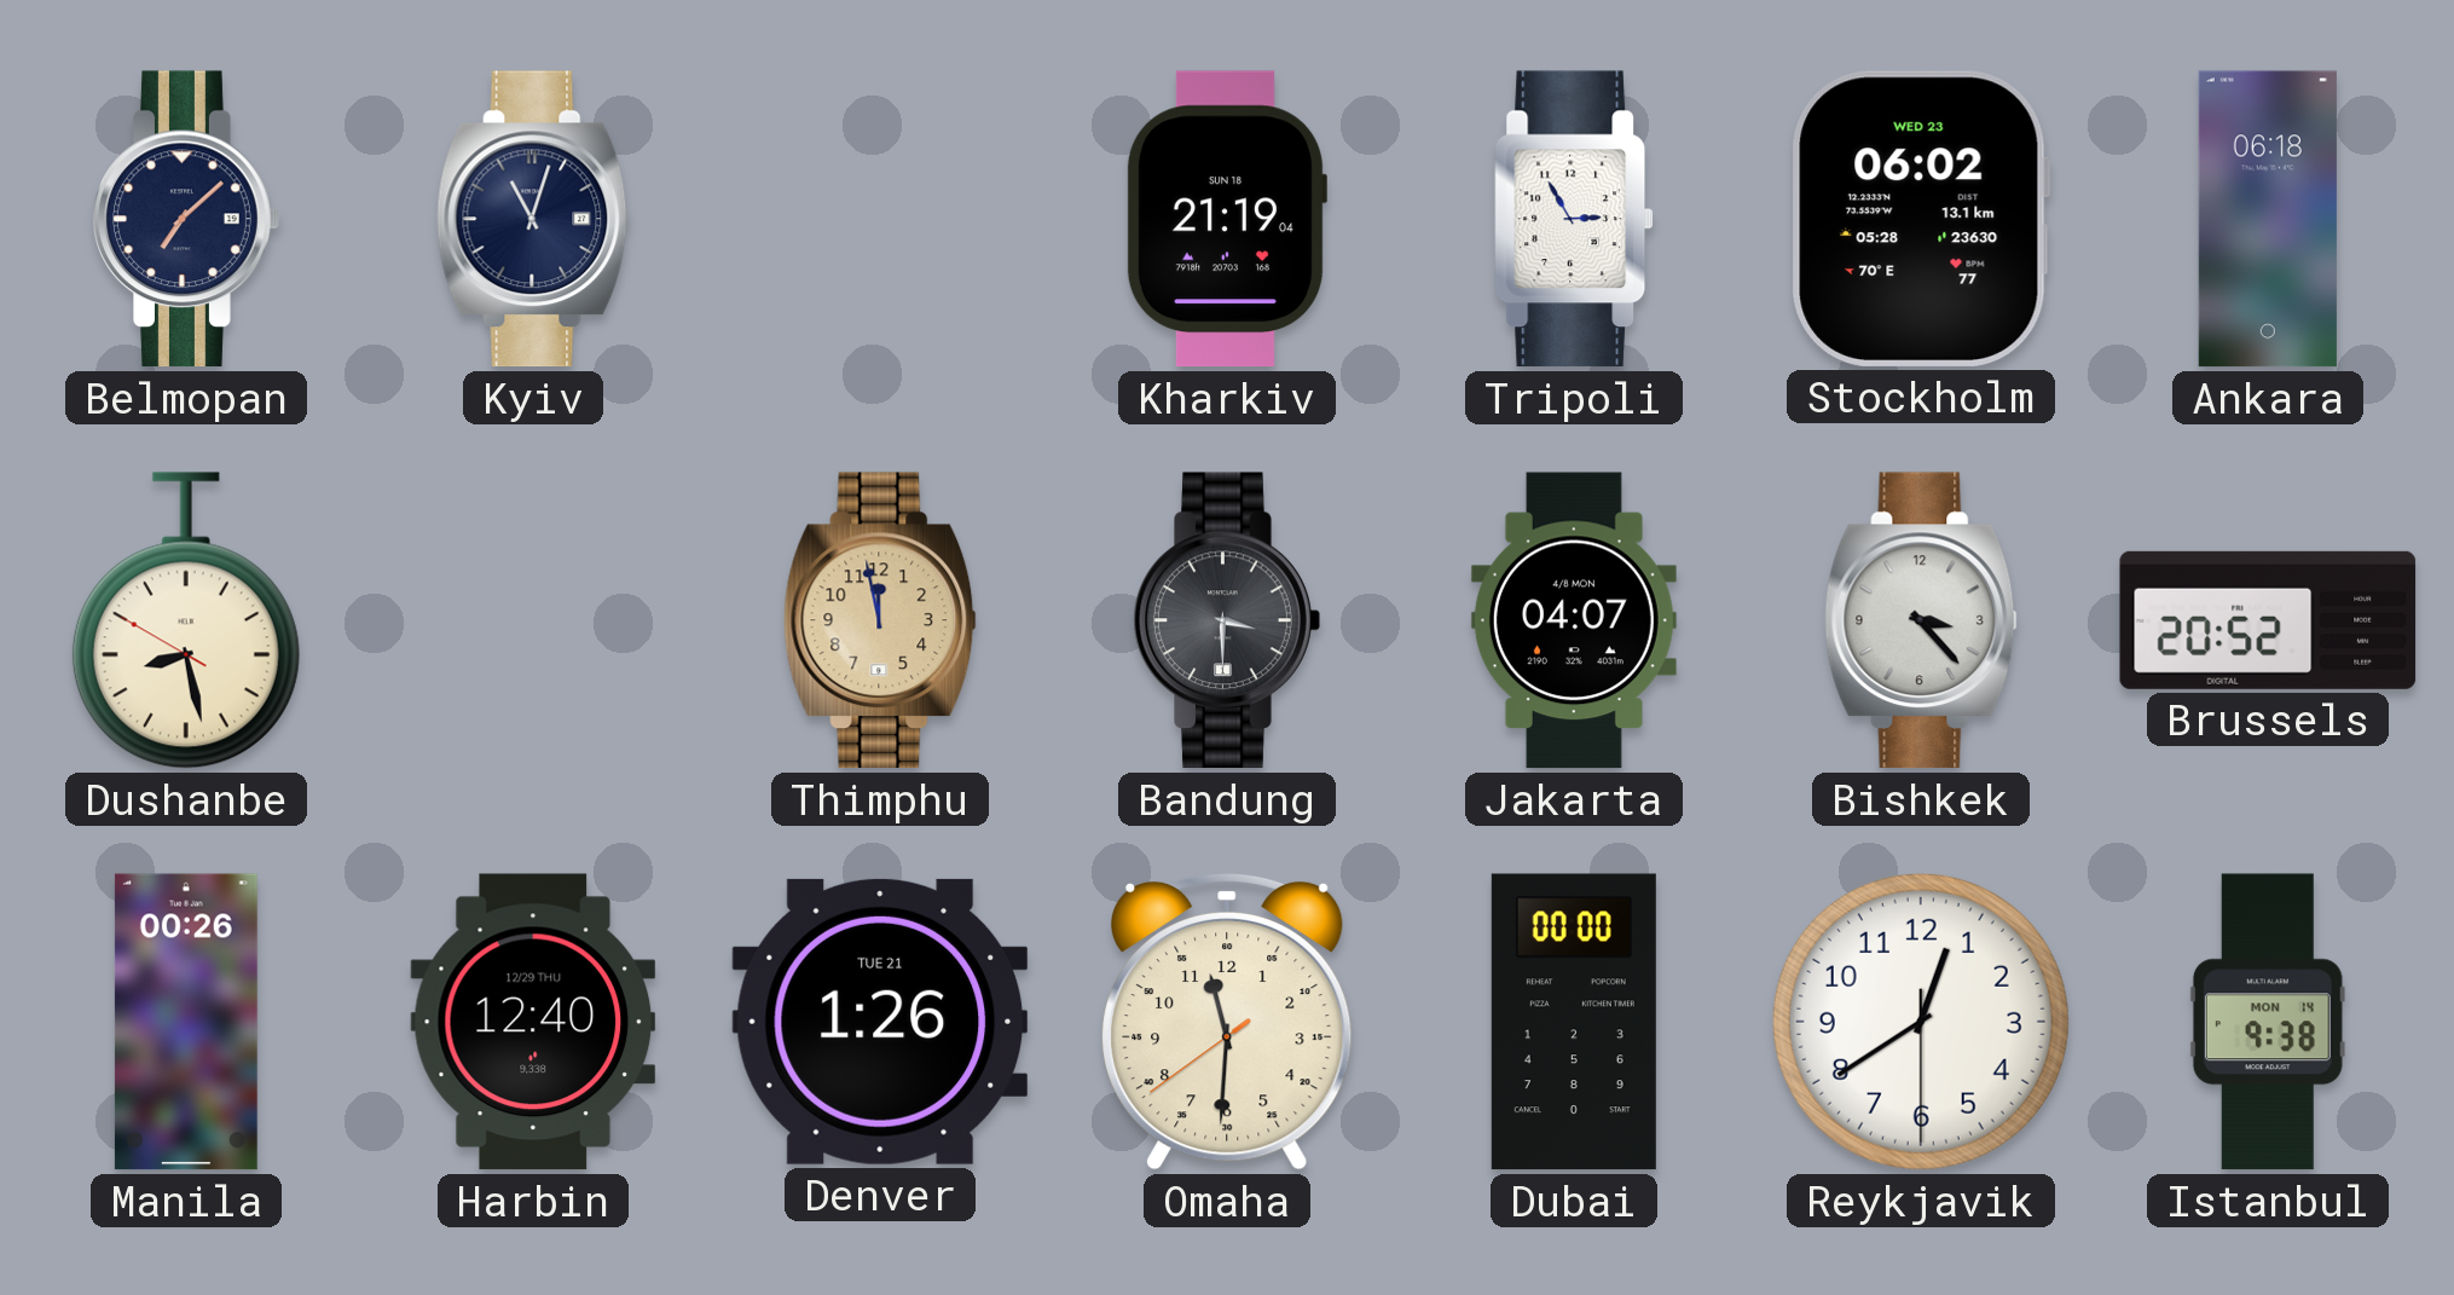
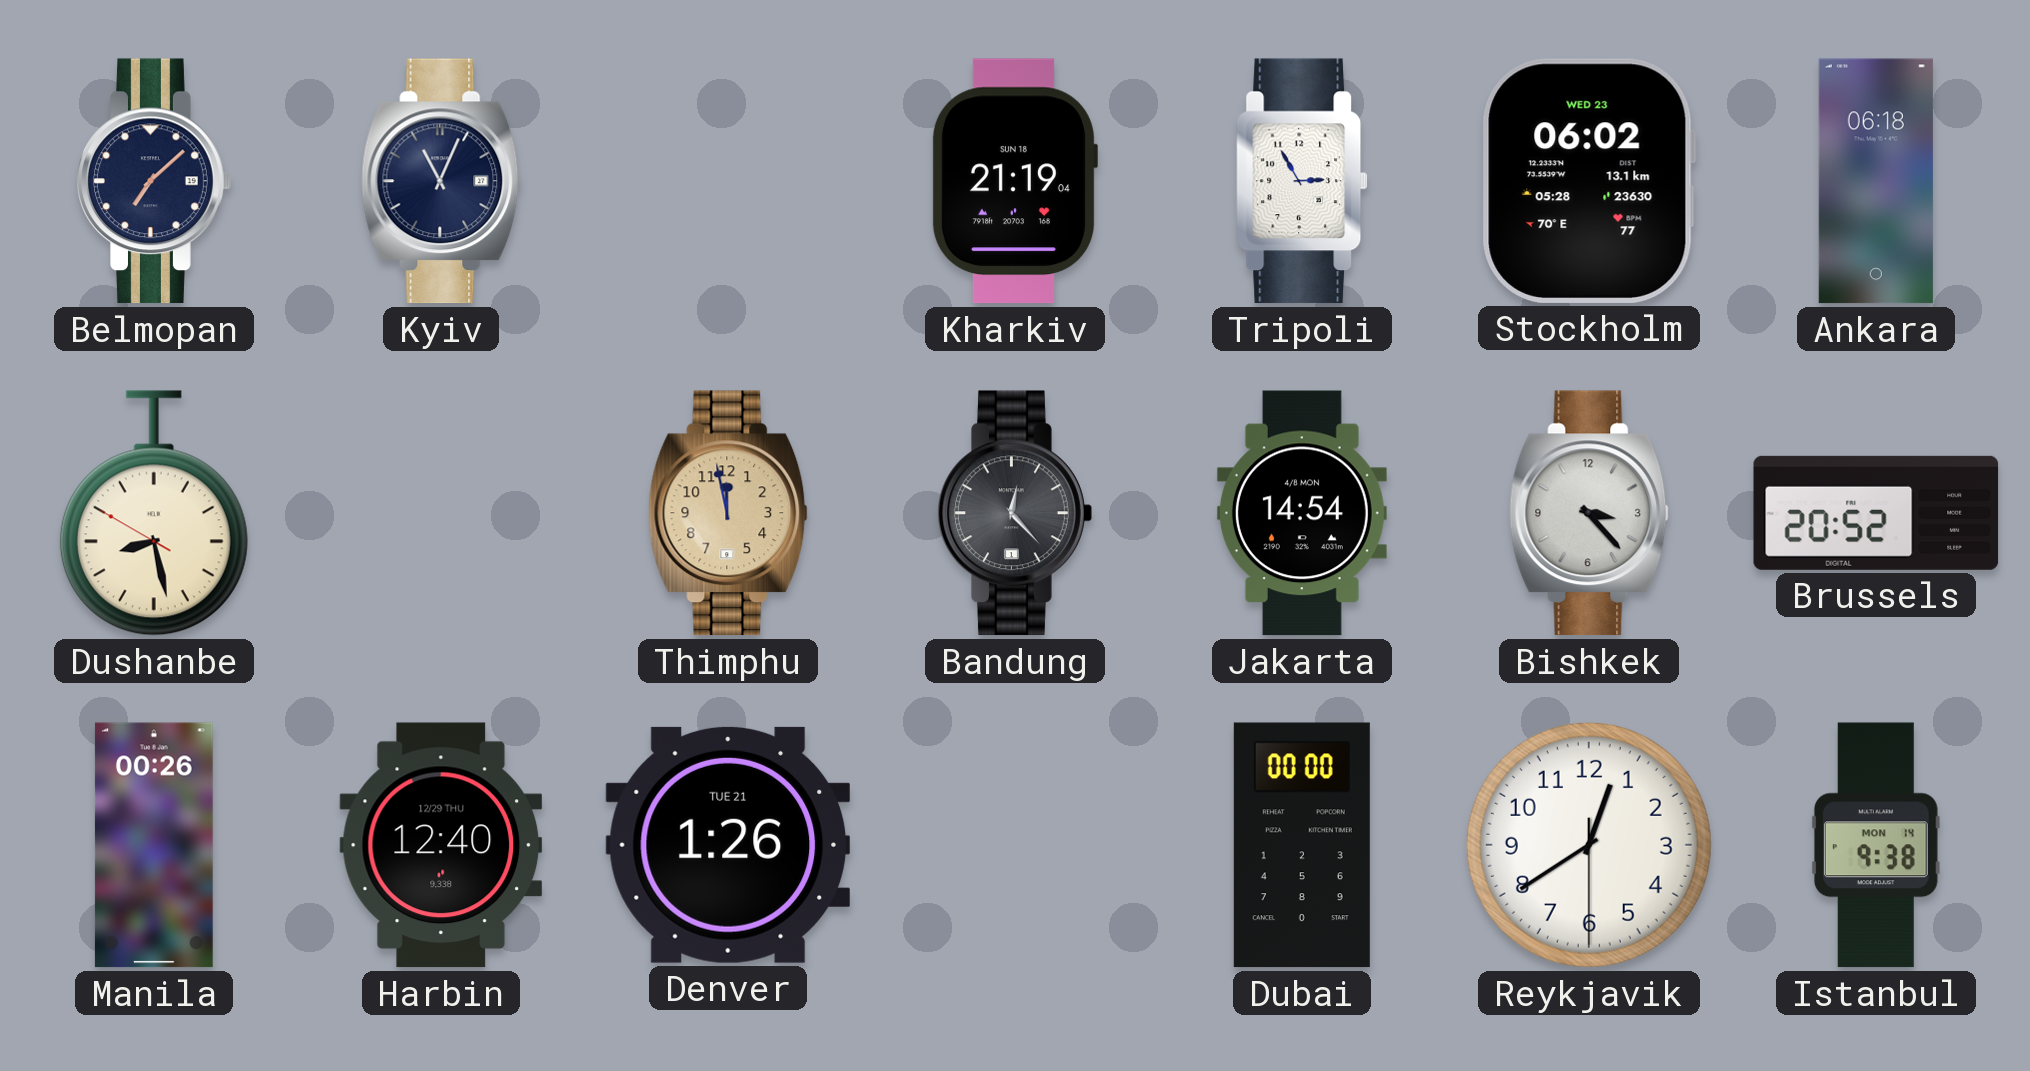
Kyiv: 11:03 -> 11:04
Bandung: 3:30 -> 12:23
Jakarta: 04:07 -> 14:54
Omaha: 11:30 -> none
